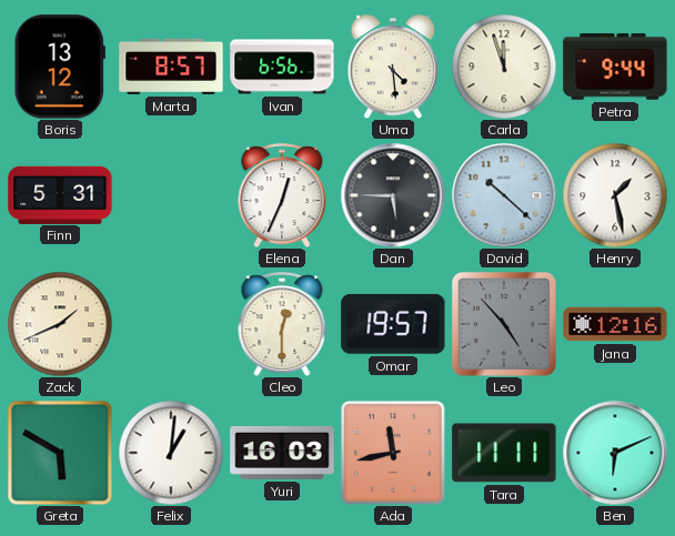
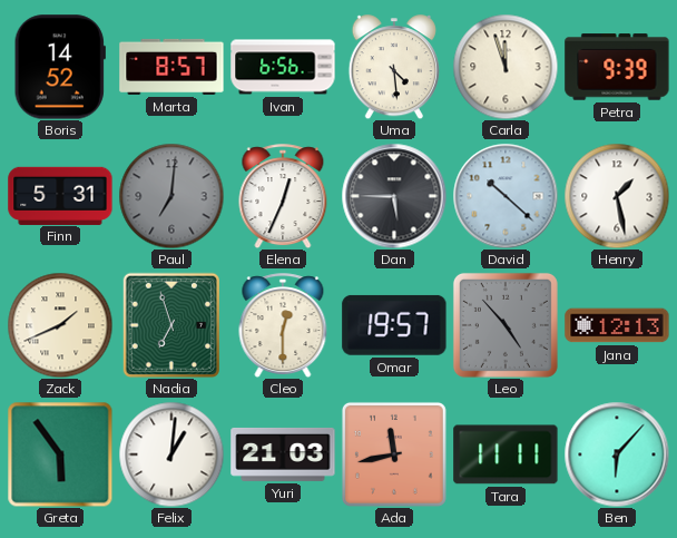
Boris: 13:12 -> 14:52
Petra: 9:44 -> 9:39
Paul: none -> 7:01
Nadia: none -> 6:57
Jana: 12:16 -> 12:13
Greta: 5:50 -> 5:54
Yuri: 16:03 -> 21:03
Ben: 6:11 -> 6:07
